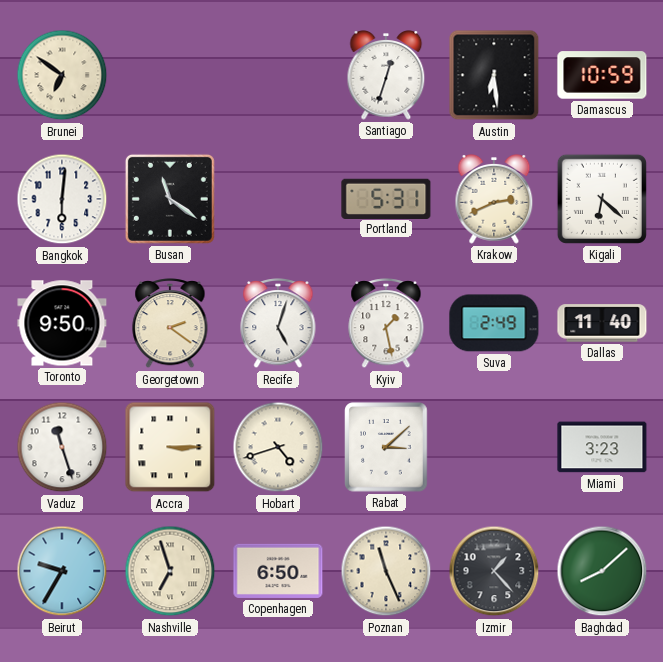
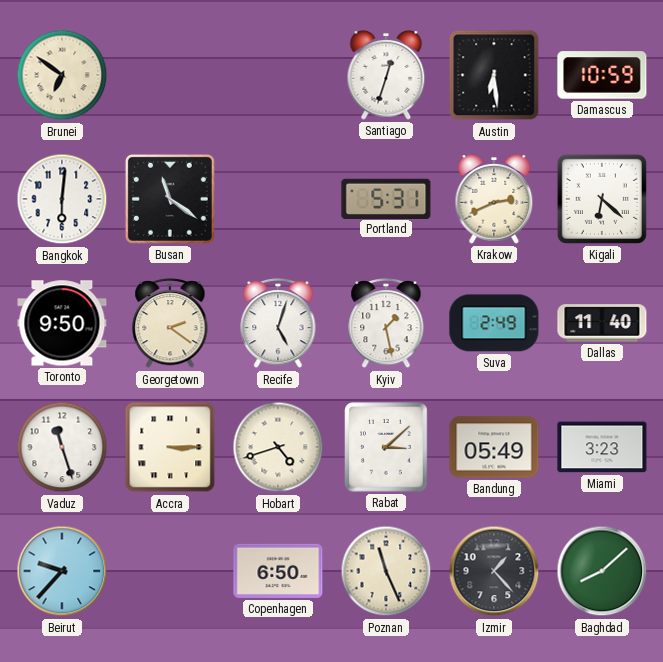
Bandung: none -> 05:49
Beirut: 9:35 -> 9:37
Nashville: 6:57 -> none
